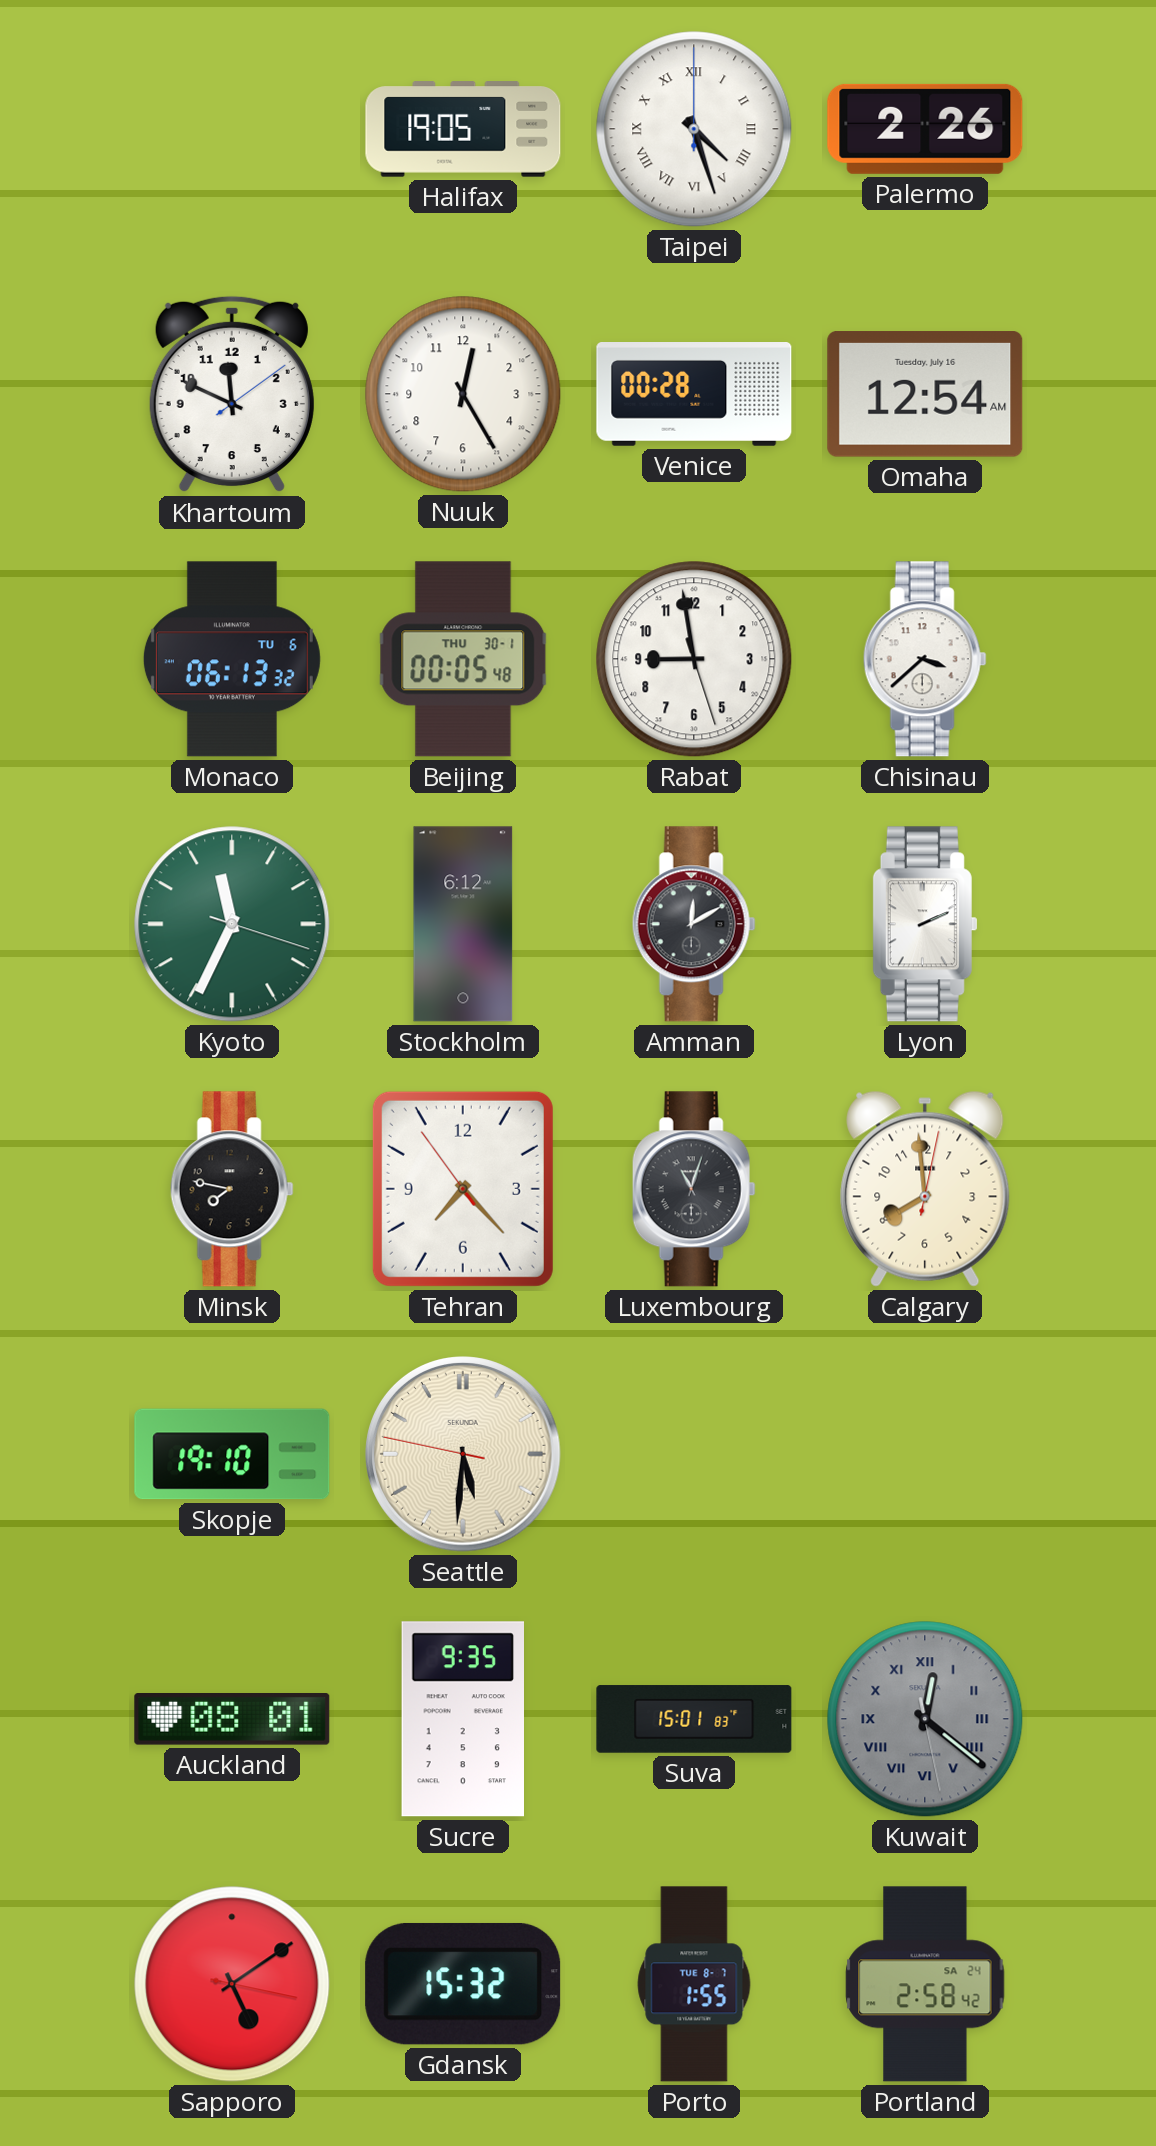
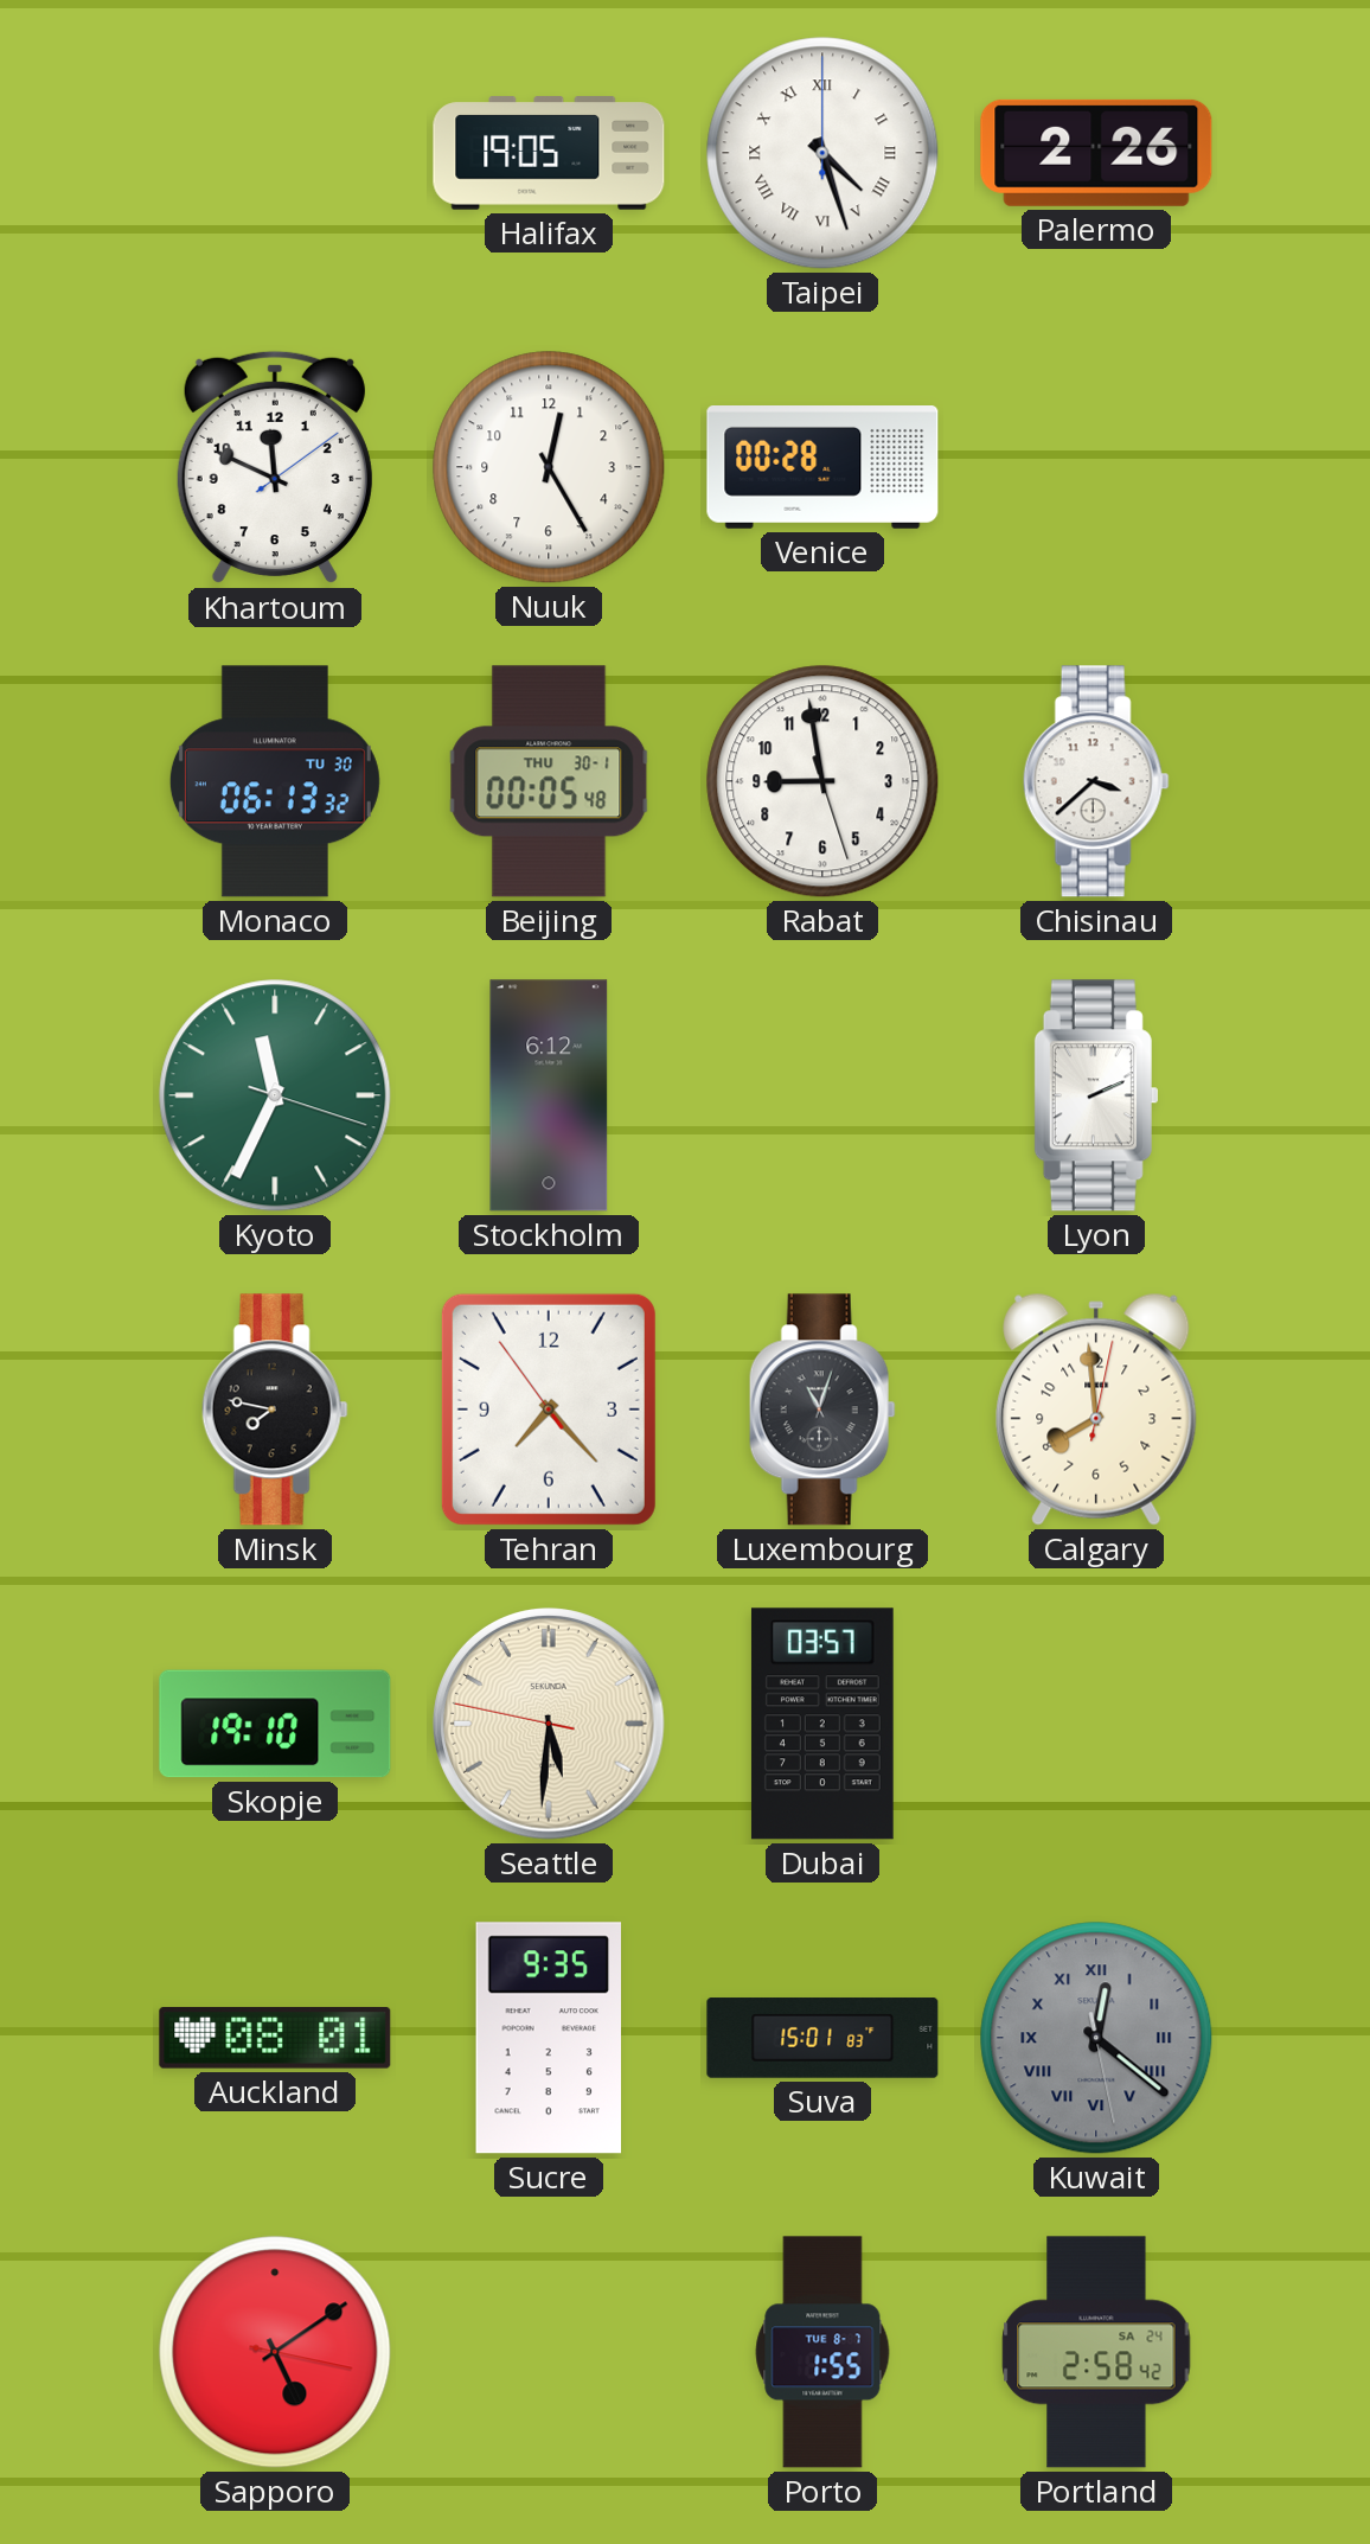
Omaha: 12:54 -> none
Monaco date: TU 6 -> TU 30
Amman: 12:10 -> none
Dubai: none -> 03:57
Gdansk: 15:32 -> none
